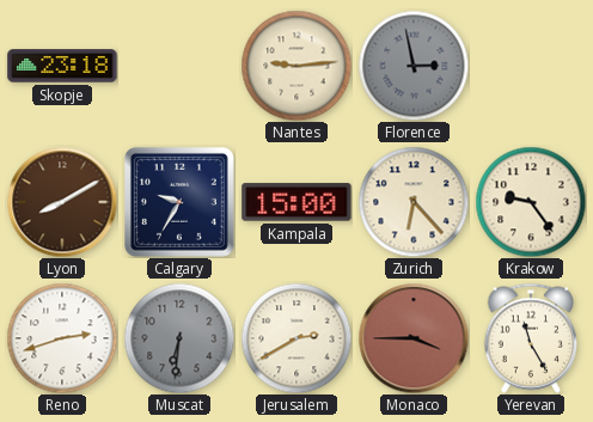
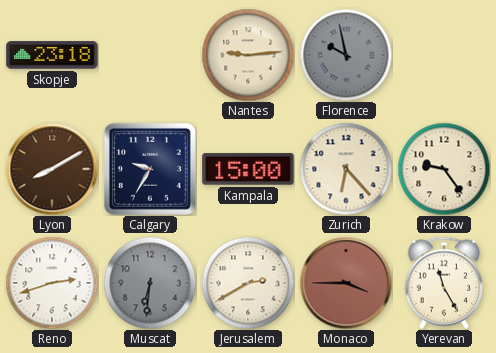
Florence: 2:58 -> 9:58
